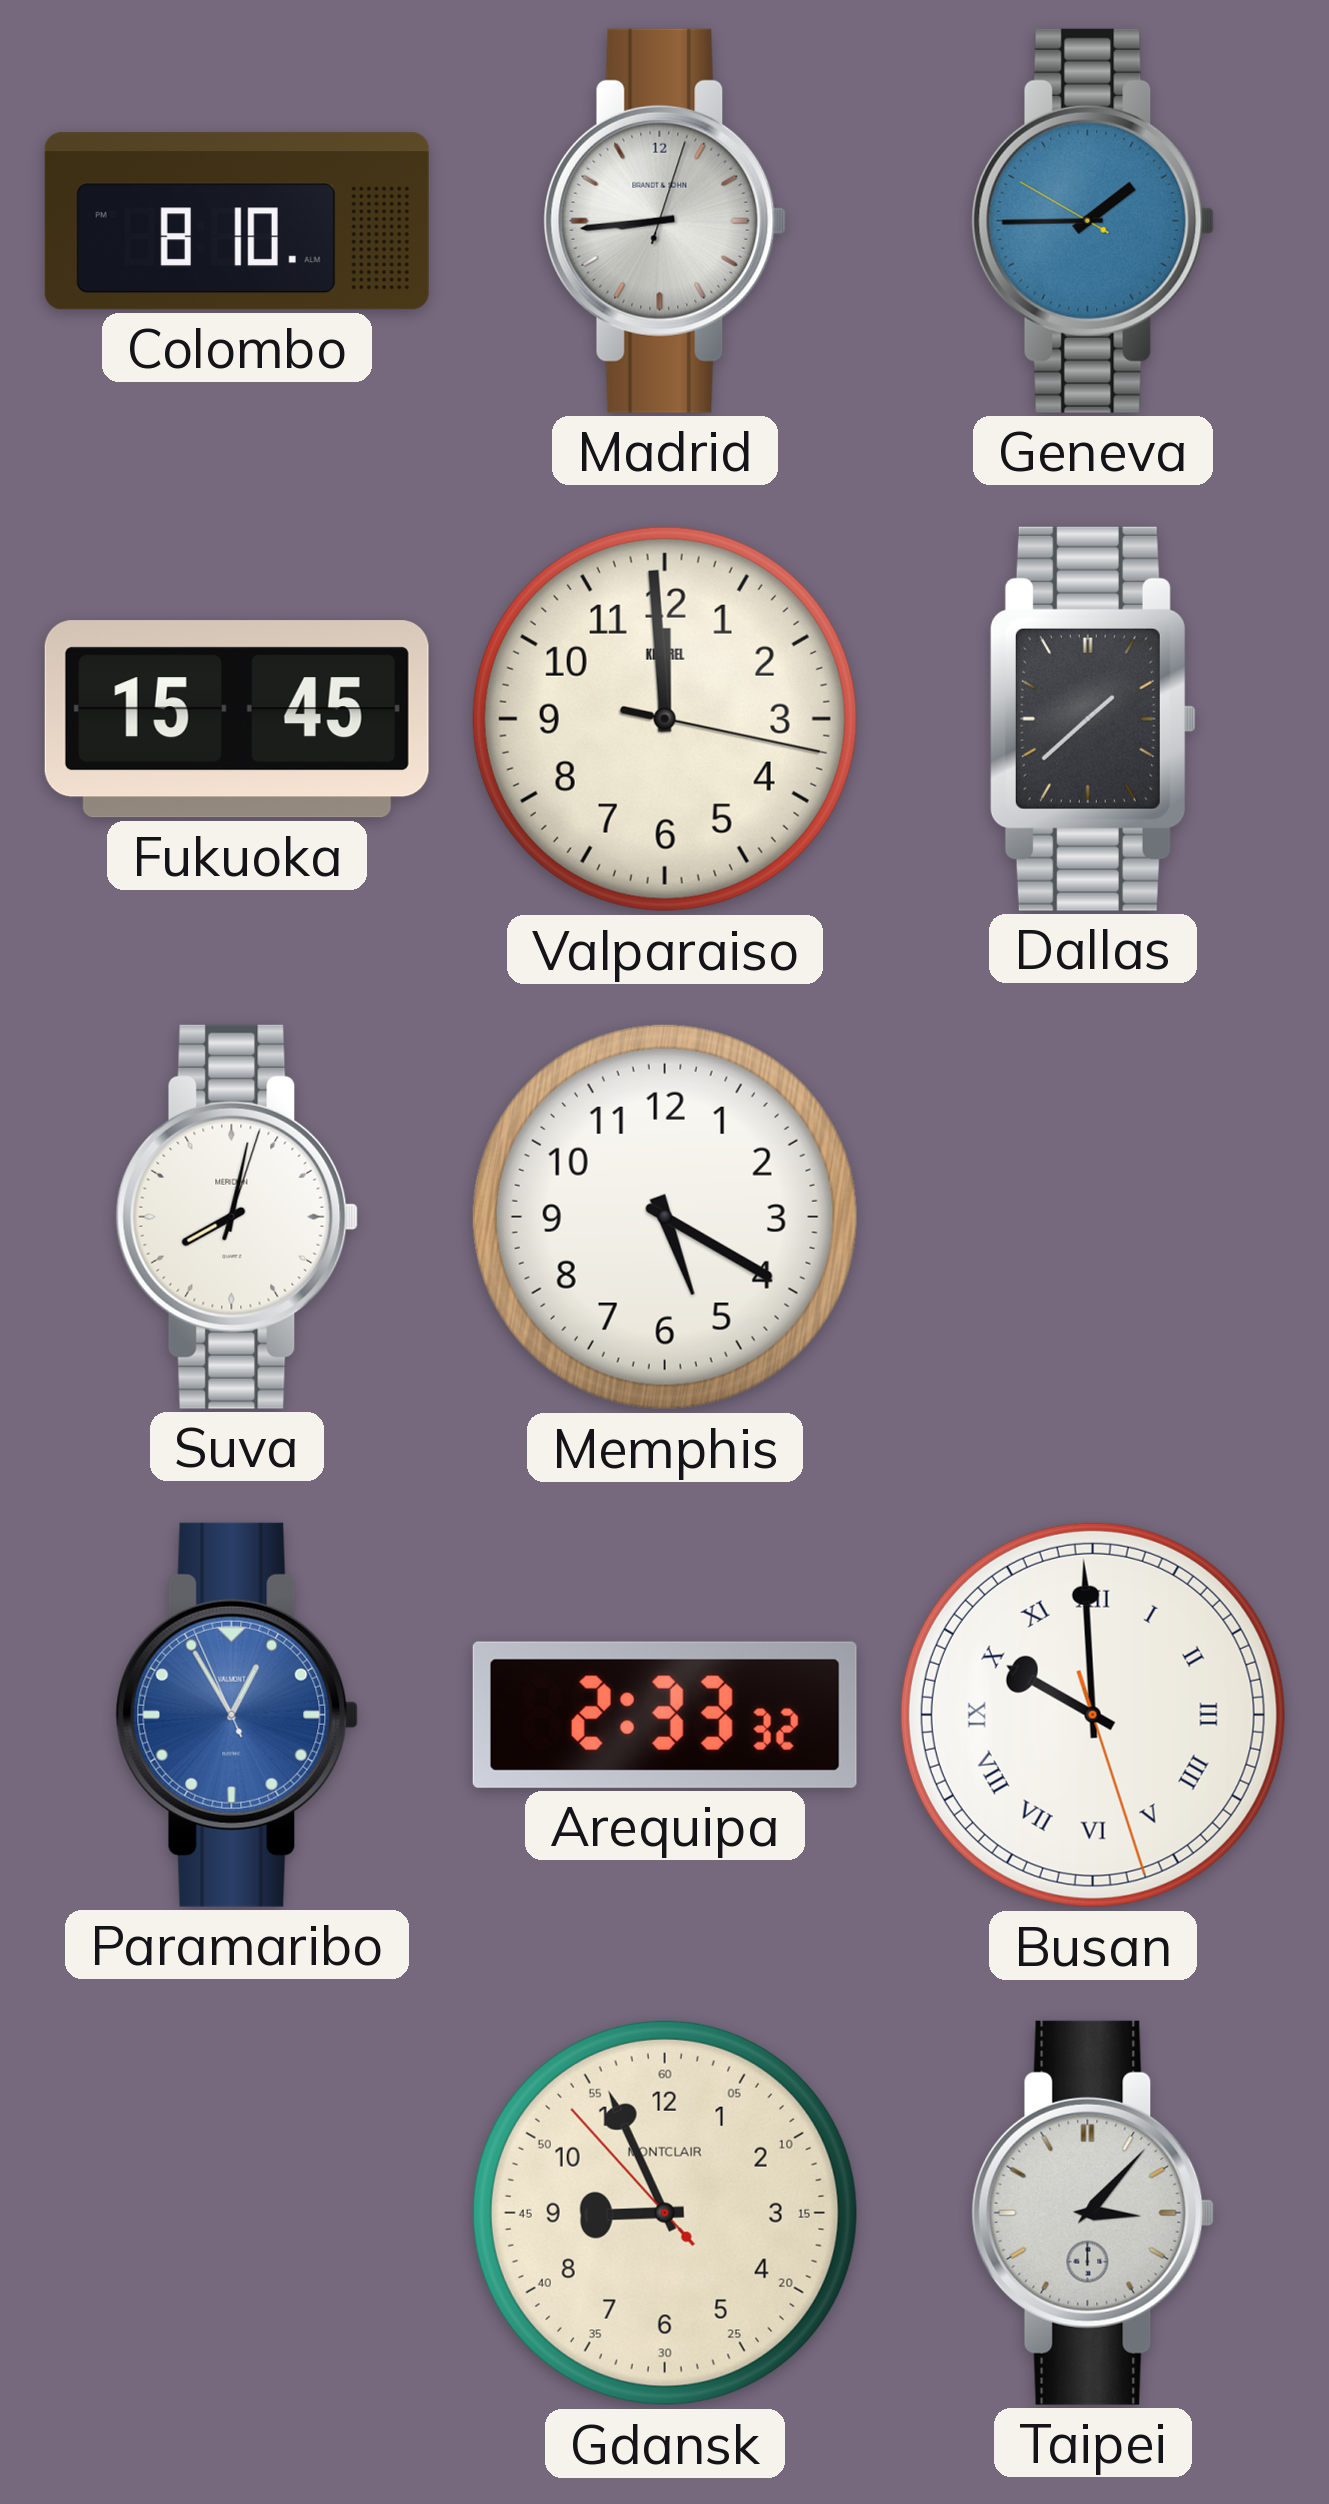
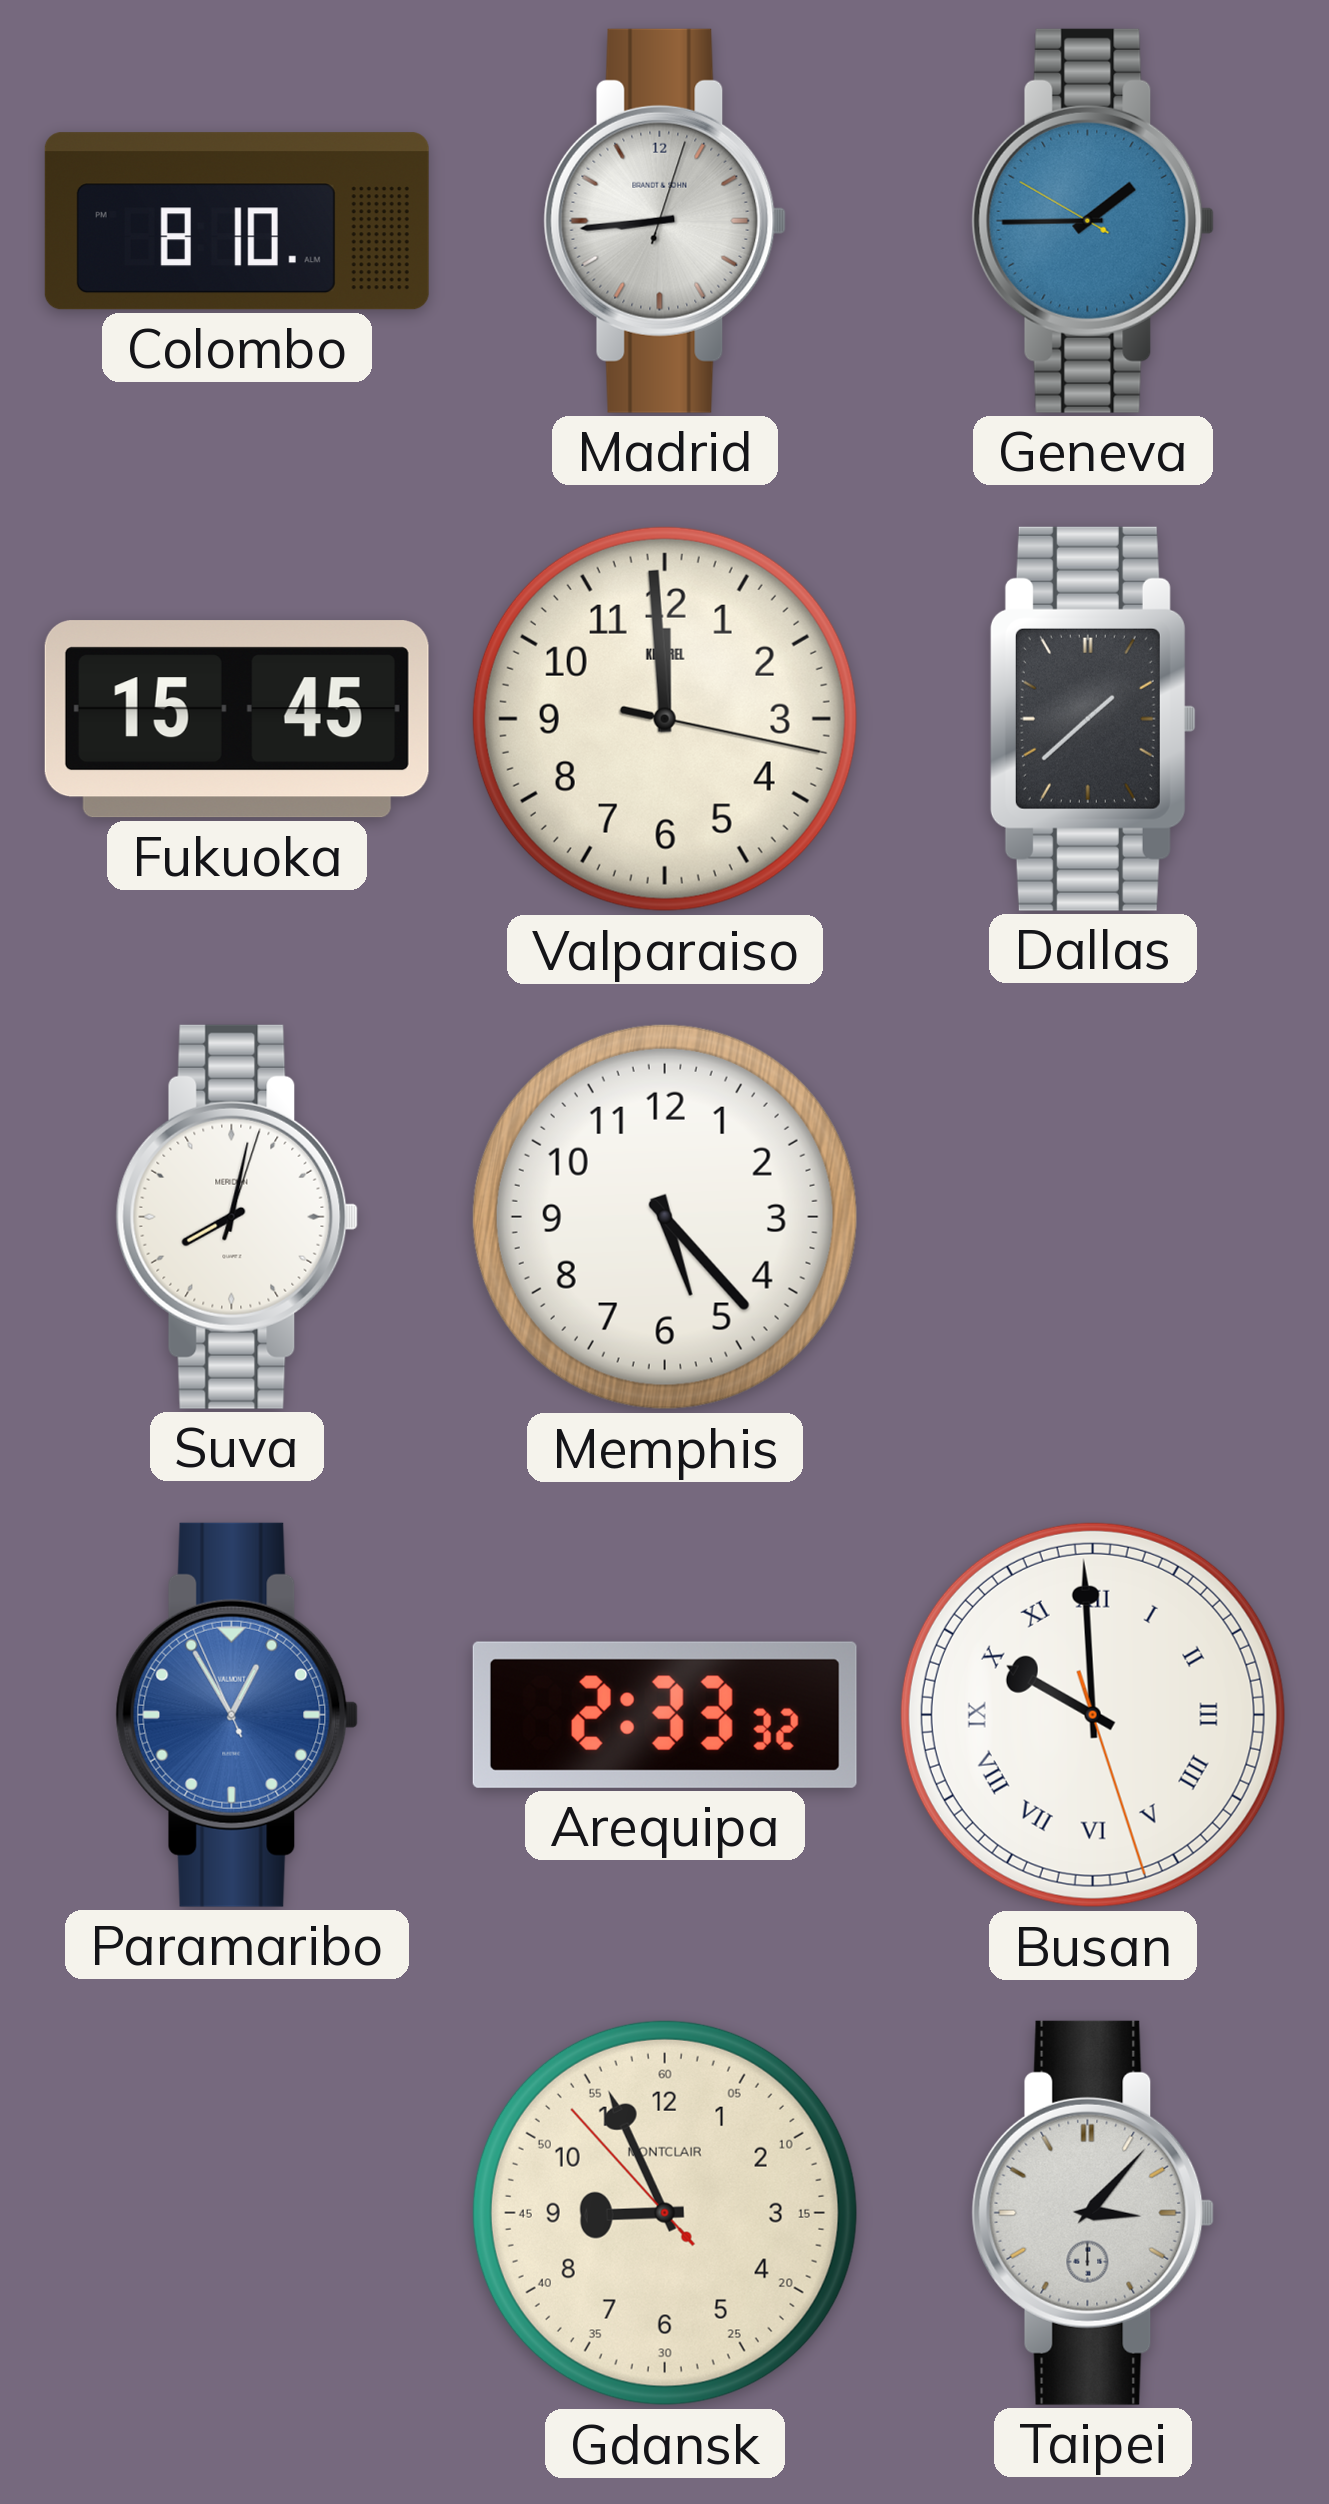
Memphis: 5:20 -> 5:23
